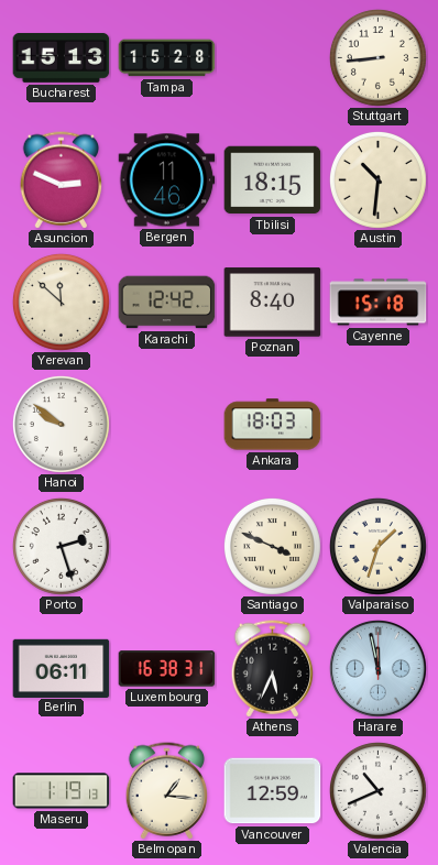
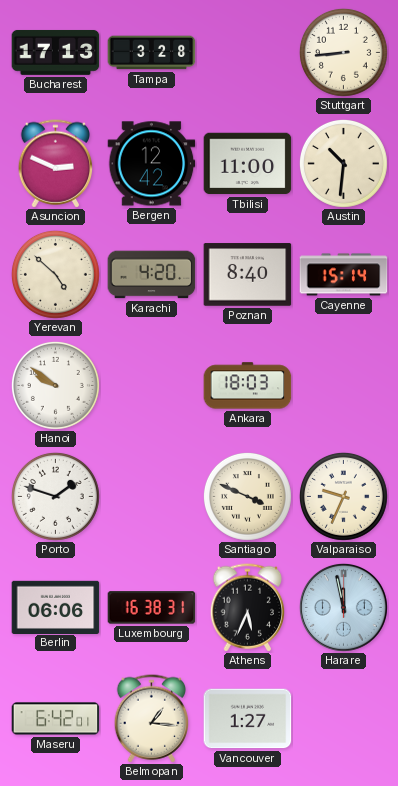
Bucharest: 15:13 -> 17:13
Tampa: 15:28 -> 3:28
Bergen: 11:46 -> 12:42
Tbilisi: 18:15 -> 11:00
Yerevan: 11:52 -> 4:52
Karachi: 12:42 -> 4:20
Cayenne: 15:18 -> 15:14
Porto: 2:27 -> 1:48
Valparaiso: 1:33 -> 9:34
Berlin: 06:11 -> 06:06
Maseru: 1:19 -> 6:42
Vancouver: 12:59 -> 1:27
Valencia: 10:41 -> none
